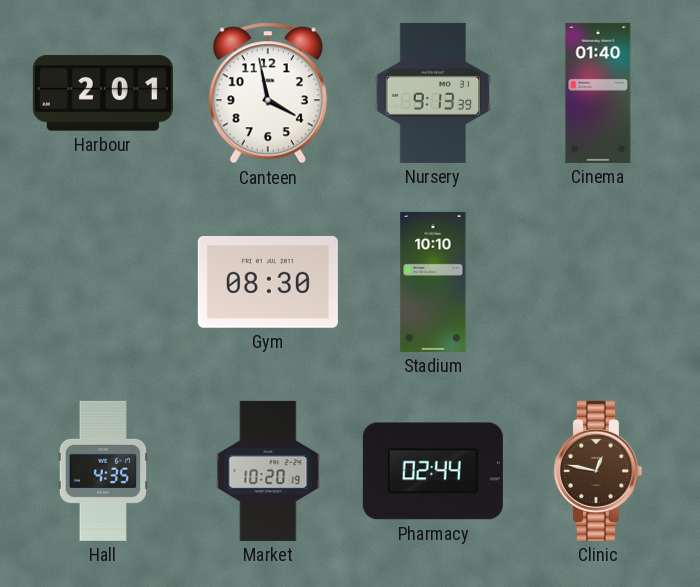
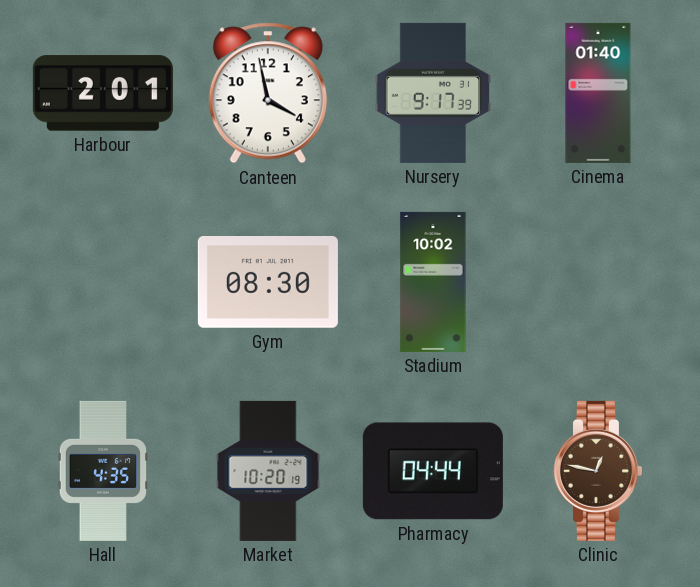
Nursery: 9:13 -> 9:17
Stadium: 10:10 -> 10:02
Pharmacy: 02:44 -> 04:44
